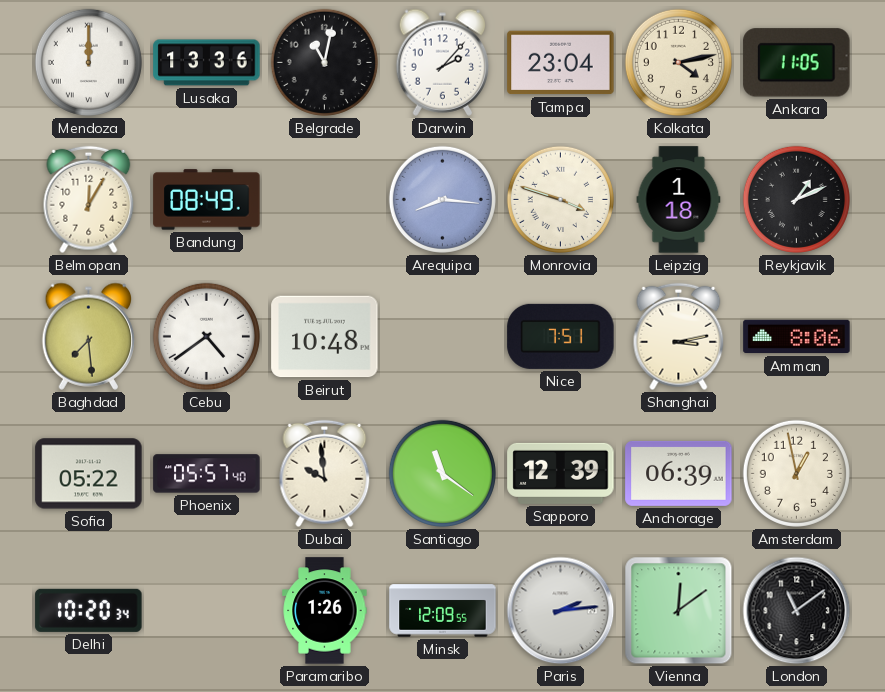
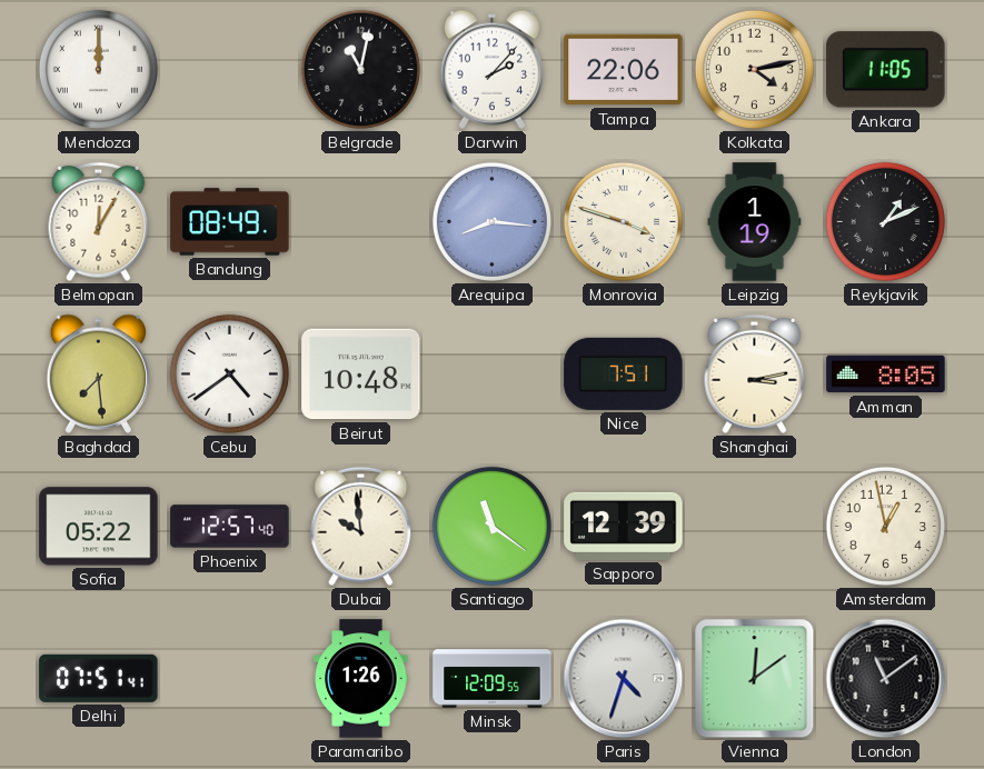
Lusaka: 13:36 -> none
Tampa: 23:04 -> 22:06
Leipzig: 1:18 -> 1:19
Amman: 8:06 -> 8:05
Phoenix: 05:57 -> 12:57
Anchorage: 06:39 -> none
Delhi: 10:20 -> 07:51
Paris: 2:14 -> 4:33
